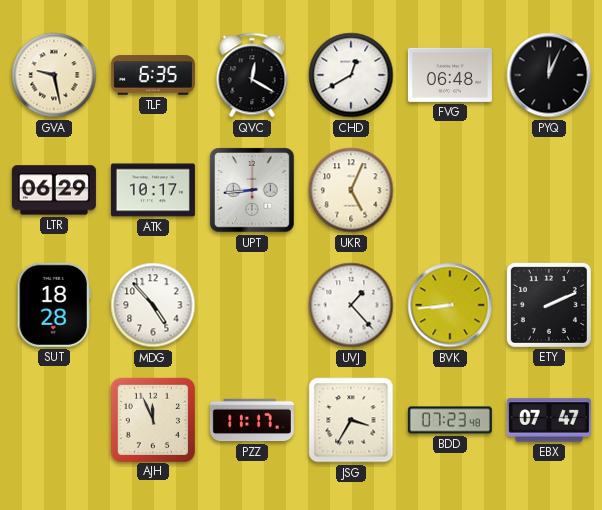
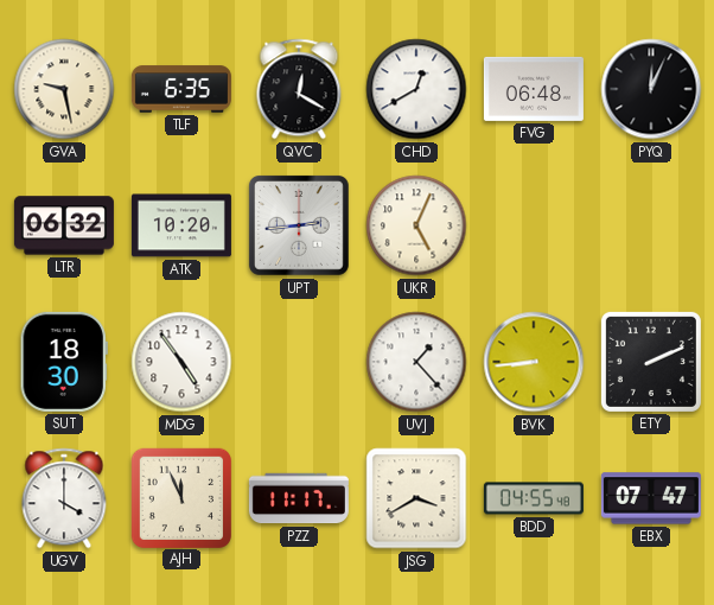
LTR: 06:29 -> 06:32
ATK: 10:17 -> 10:20
UPT: 8:44 -> 2:44
SUT: 18:28 -> 18:30
MDG: 4:53 -> 4:54
UGV: none -> 4:00
JSG: 3:35 -> 3:40
BDD: 07:23 -> 04:55
